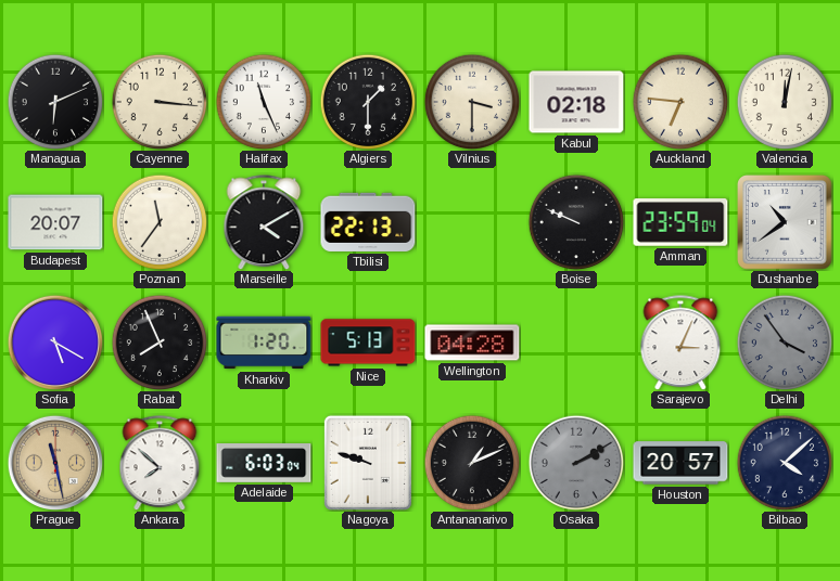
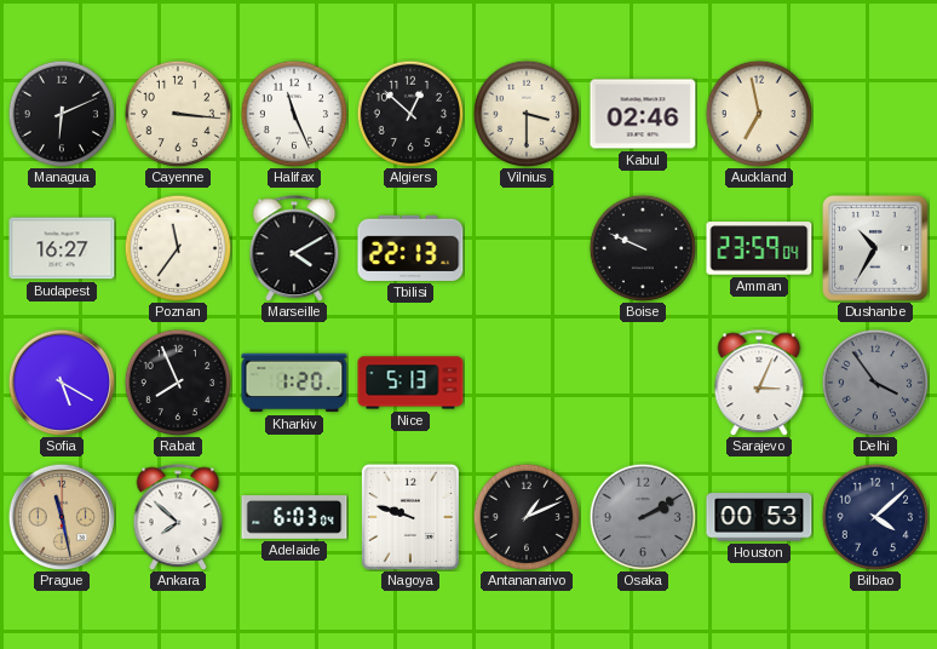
Algiers: 1:30 -> 12:52
Kabul: 02:18 -> 02:46
Auckland: 6:46 -> 6:58
Valencia: 12:02 -> none
Budapest: 20:07 -> 16:27
Dushanbe: 10:39 -> 10:35
Wellington: 04:28 -> none
Houston: 20:57 -> 00:53
